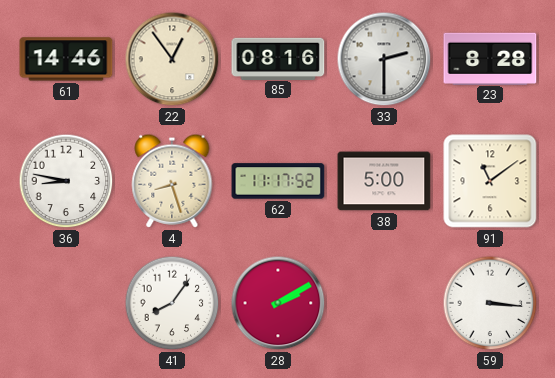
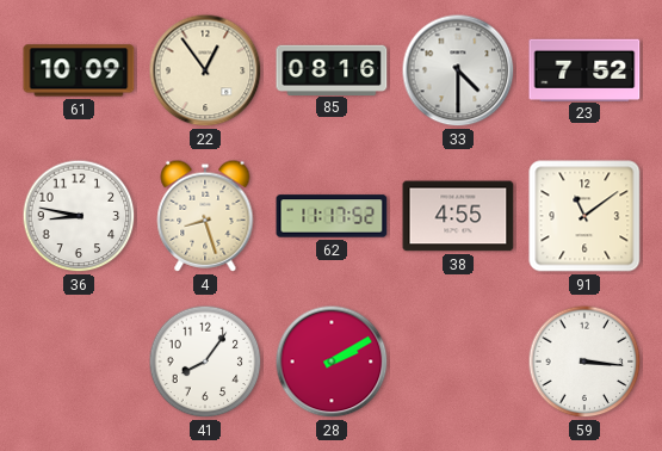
61: 14:46 -> 10:09
33: 2:30 -> 4:30
23: 8:28 -> 7:52
38: 5:00 -> 4:55
